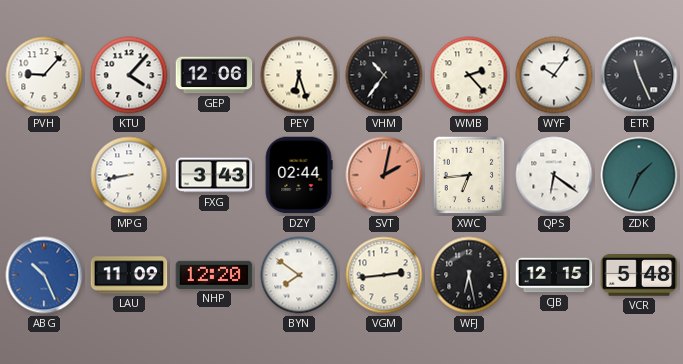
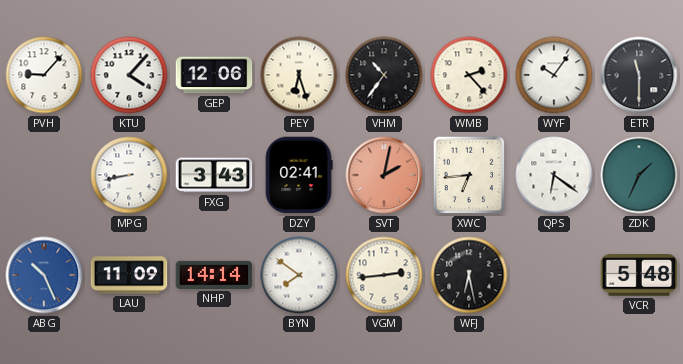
ETR: 11:26 -> 11:30
DZY: 02:44 -> 02:41
NHP: 12:20 -> 14:14
CJB: 12:15 -> none
